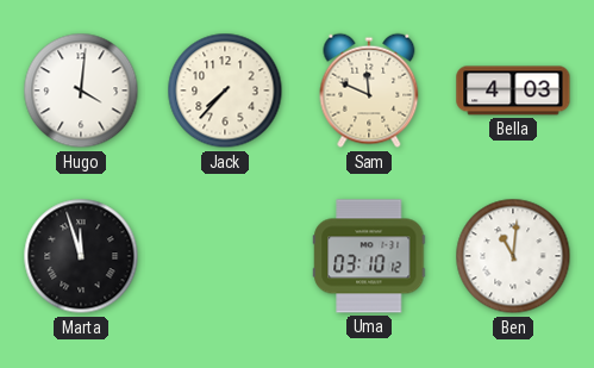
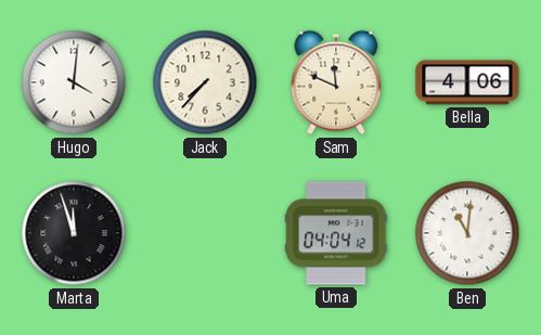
Bella: 4:03 -> 4:06
Uma: 03:10 -> 04:04
